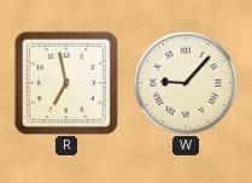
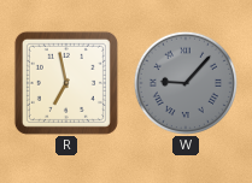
W dial: cream -> grey
